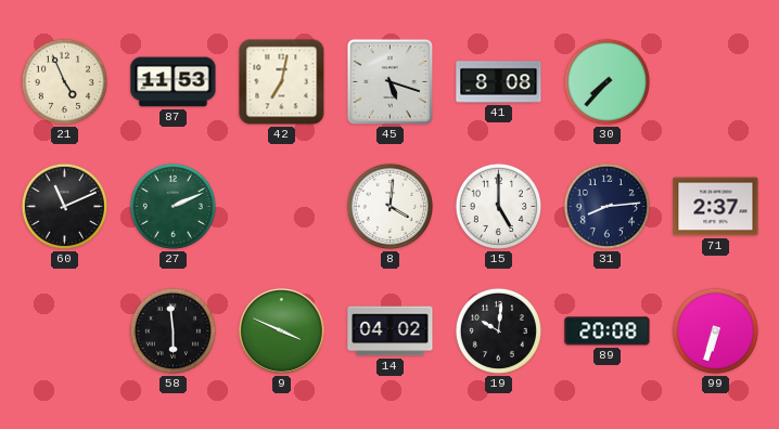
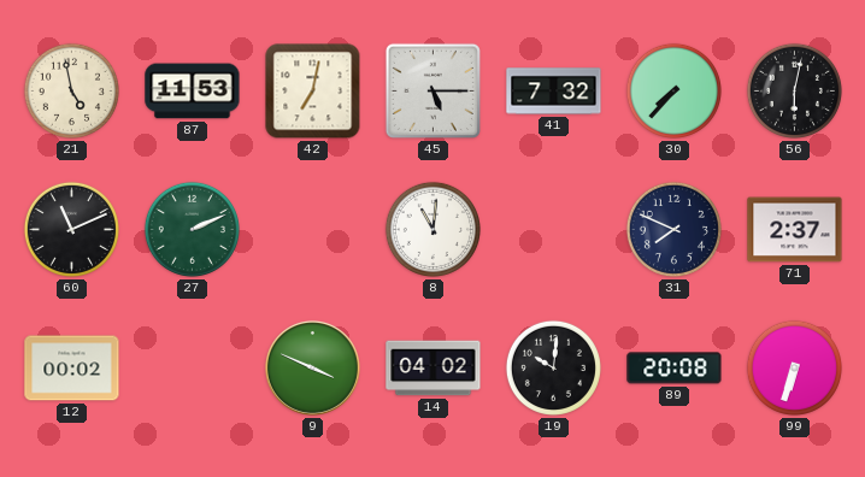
21: 4:56 -> 4:58
45: 5:18 -> 5:15
41: 8:08 -> 7:32
56: none -> 6:02
8: 4:01 -> 11:01
15: 5:00 -> none
31: 8:14 -> 7:49
12: none -> 00:02
58: 5:59 -> none
